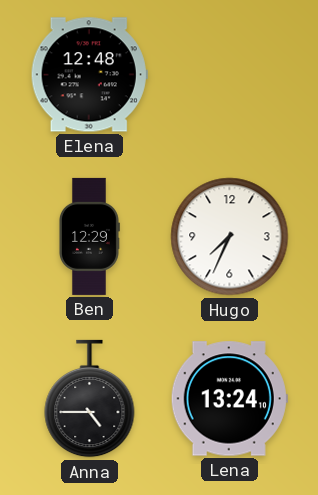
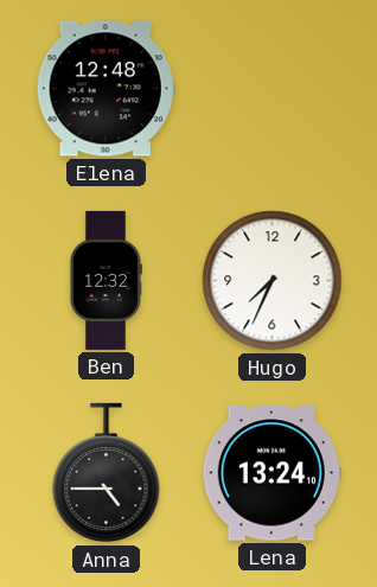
Ben: 12:29 -> 12:32
